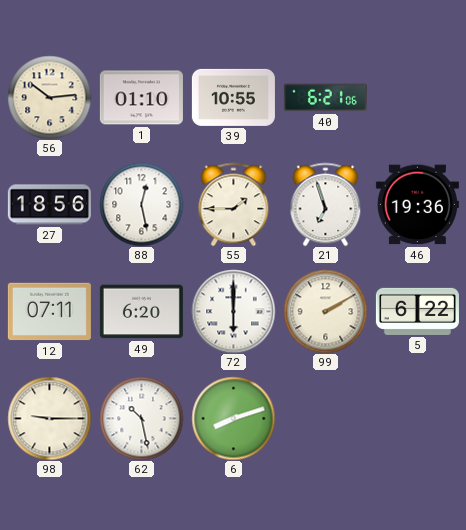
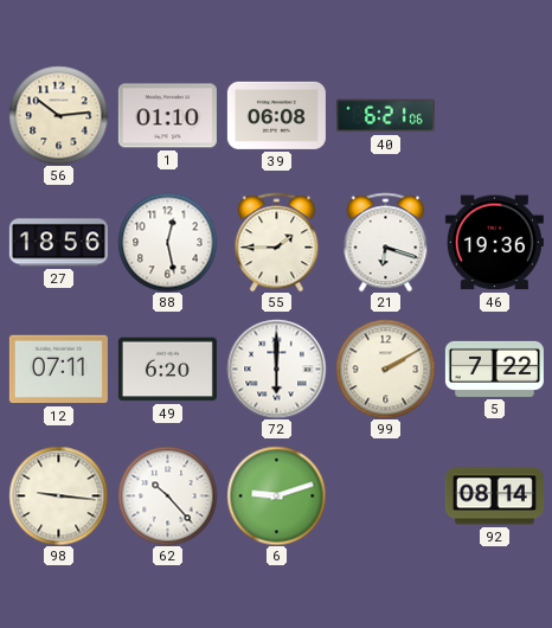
39: 10:55 -> 06:08
21: 6:57 -> 6:18
5: 6:22 -> 7:22
98: 9:15 -> 9:16
62: 10:28 -> 10:23
6: 8:12 -> 9:12
92: none -> 08:14
